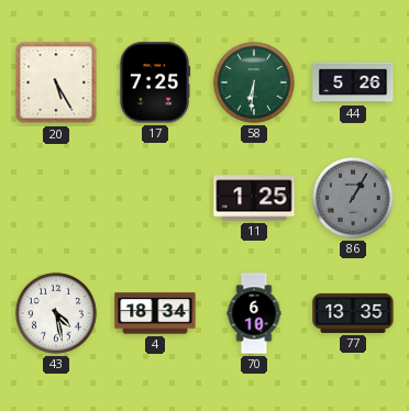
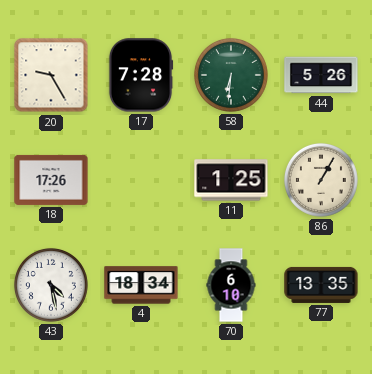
20: 5:25 -> 9:25
17: 7:25 -> 7:28
18: none -> 17:26
86 dial: grey -> cream
